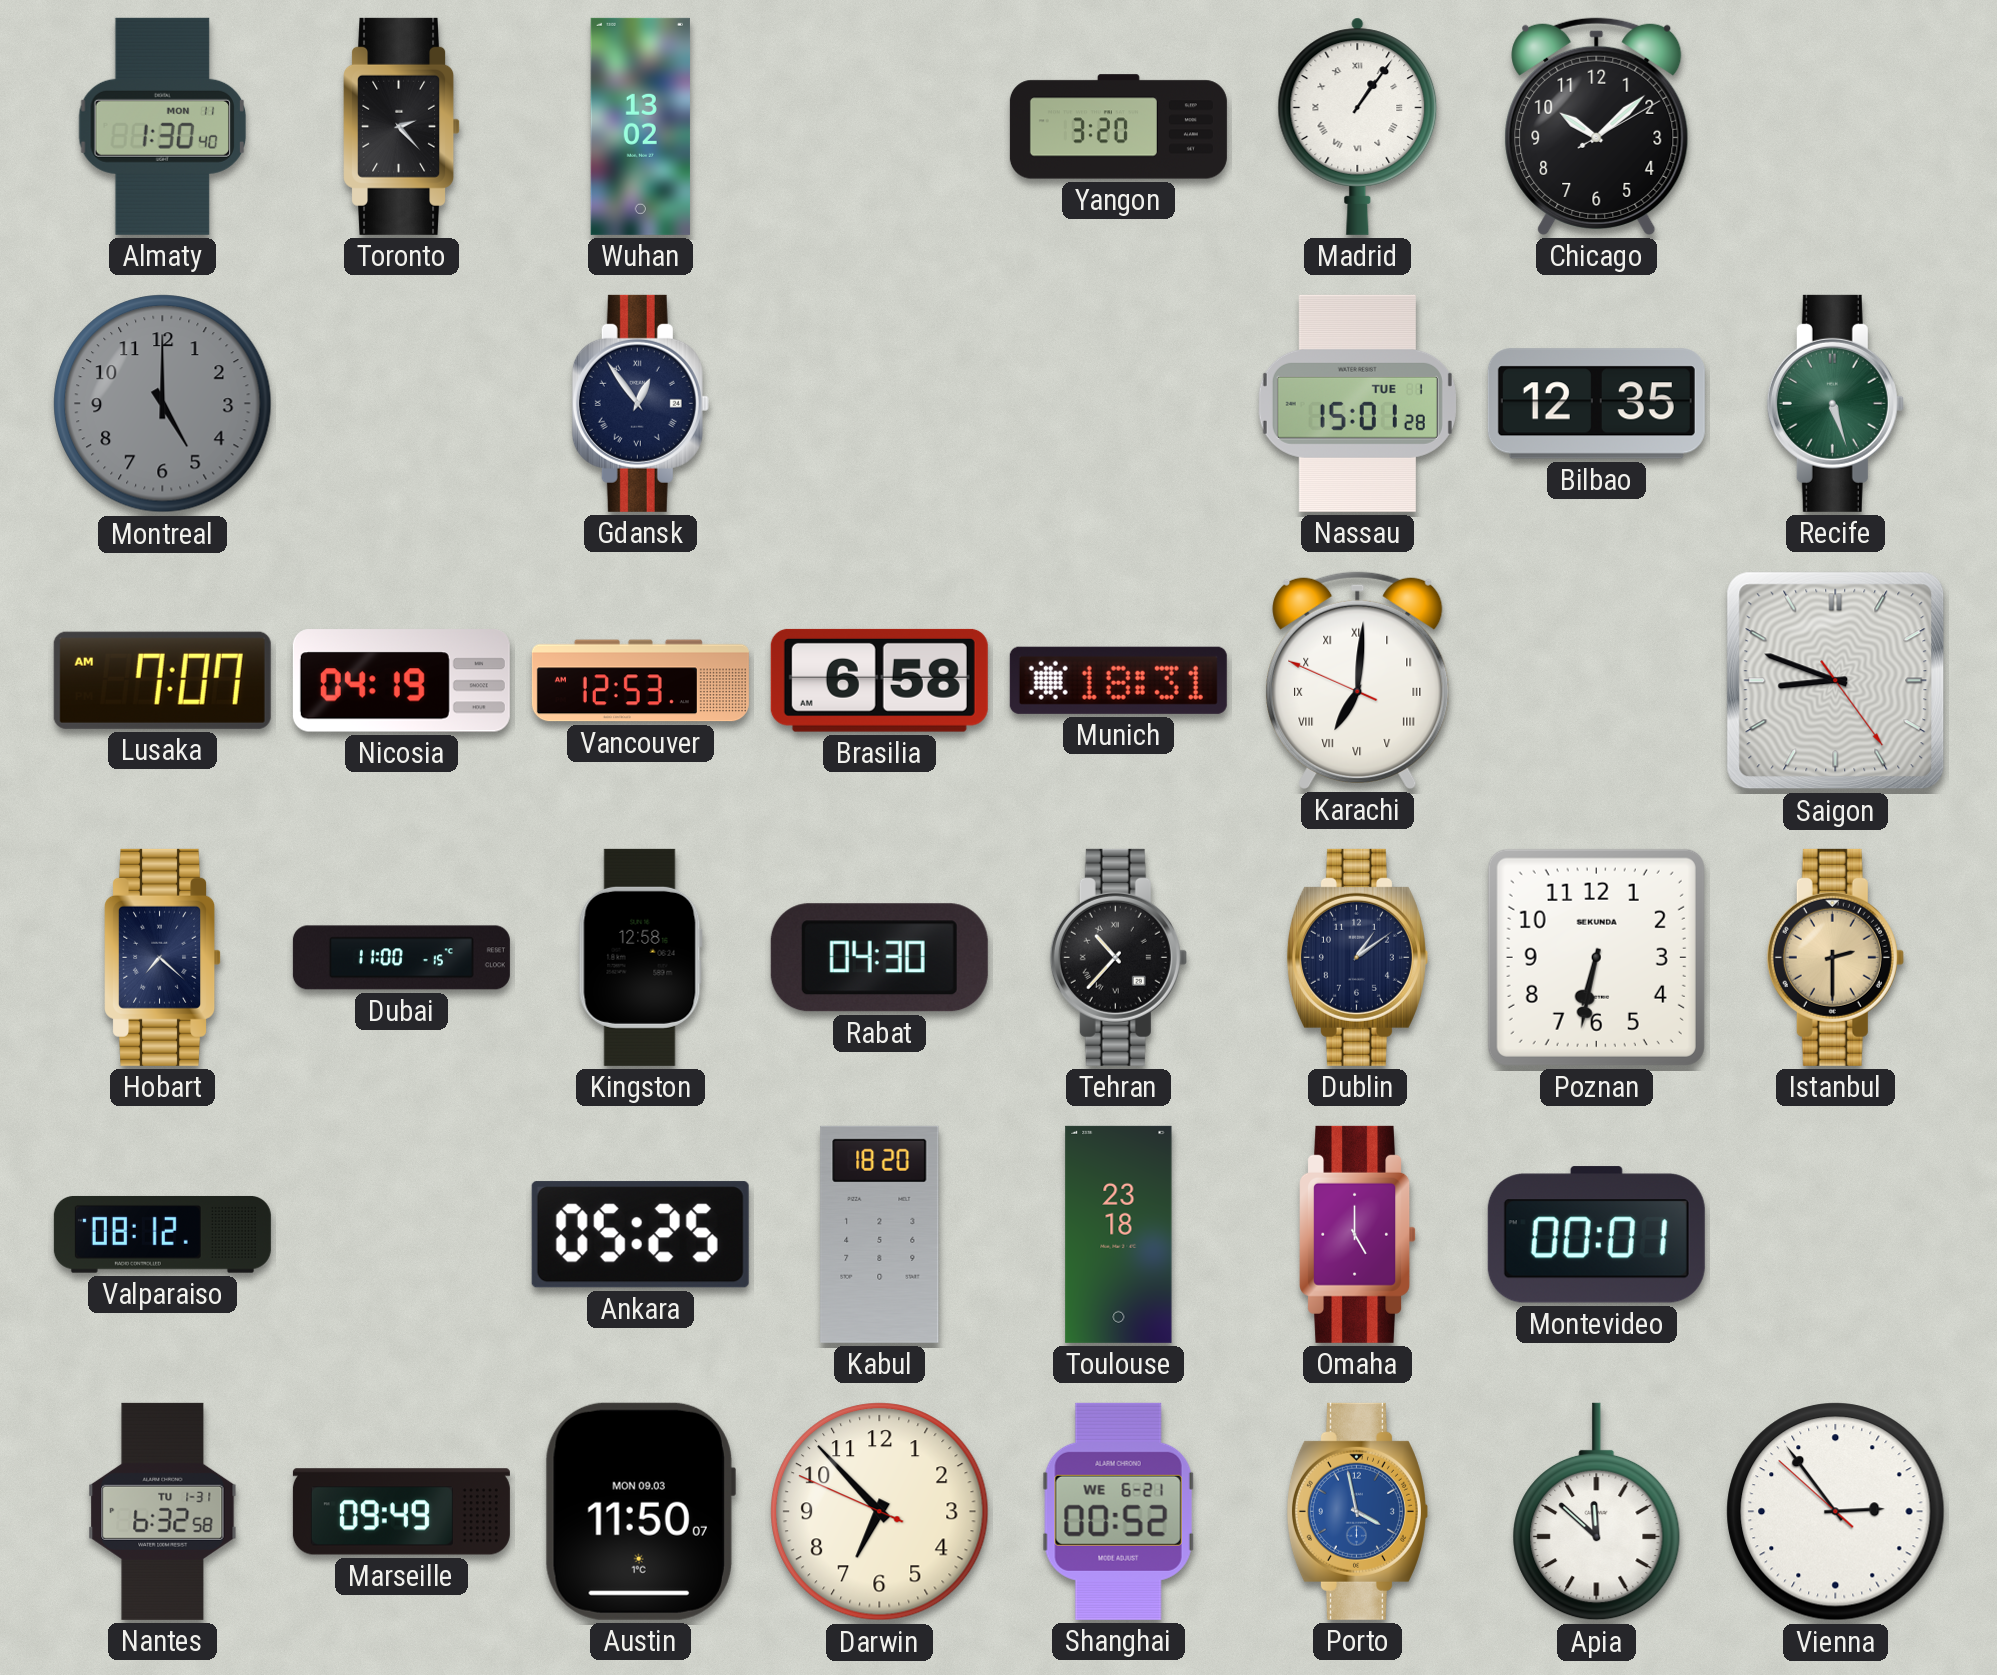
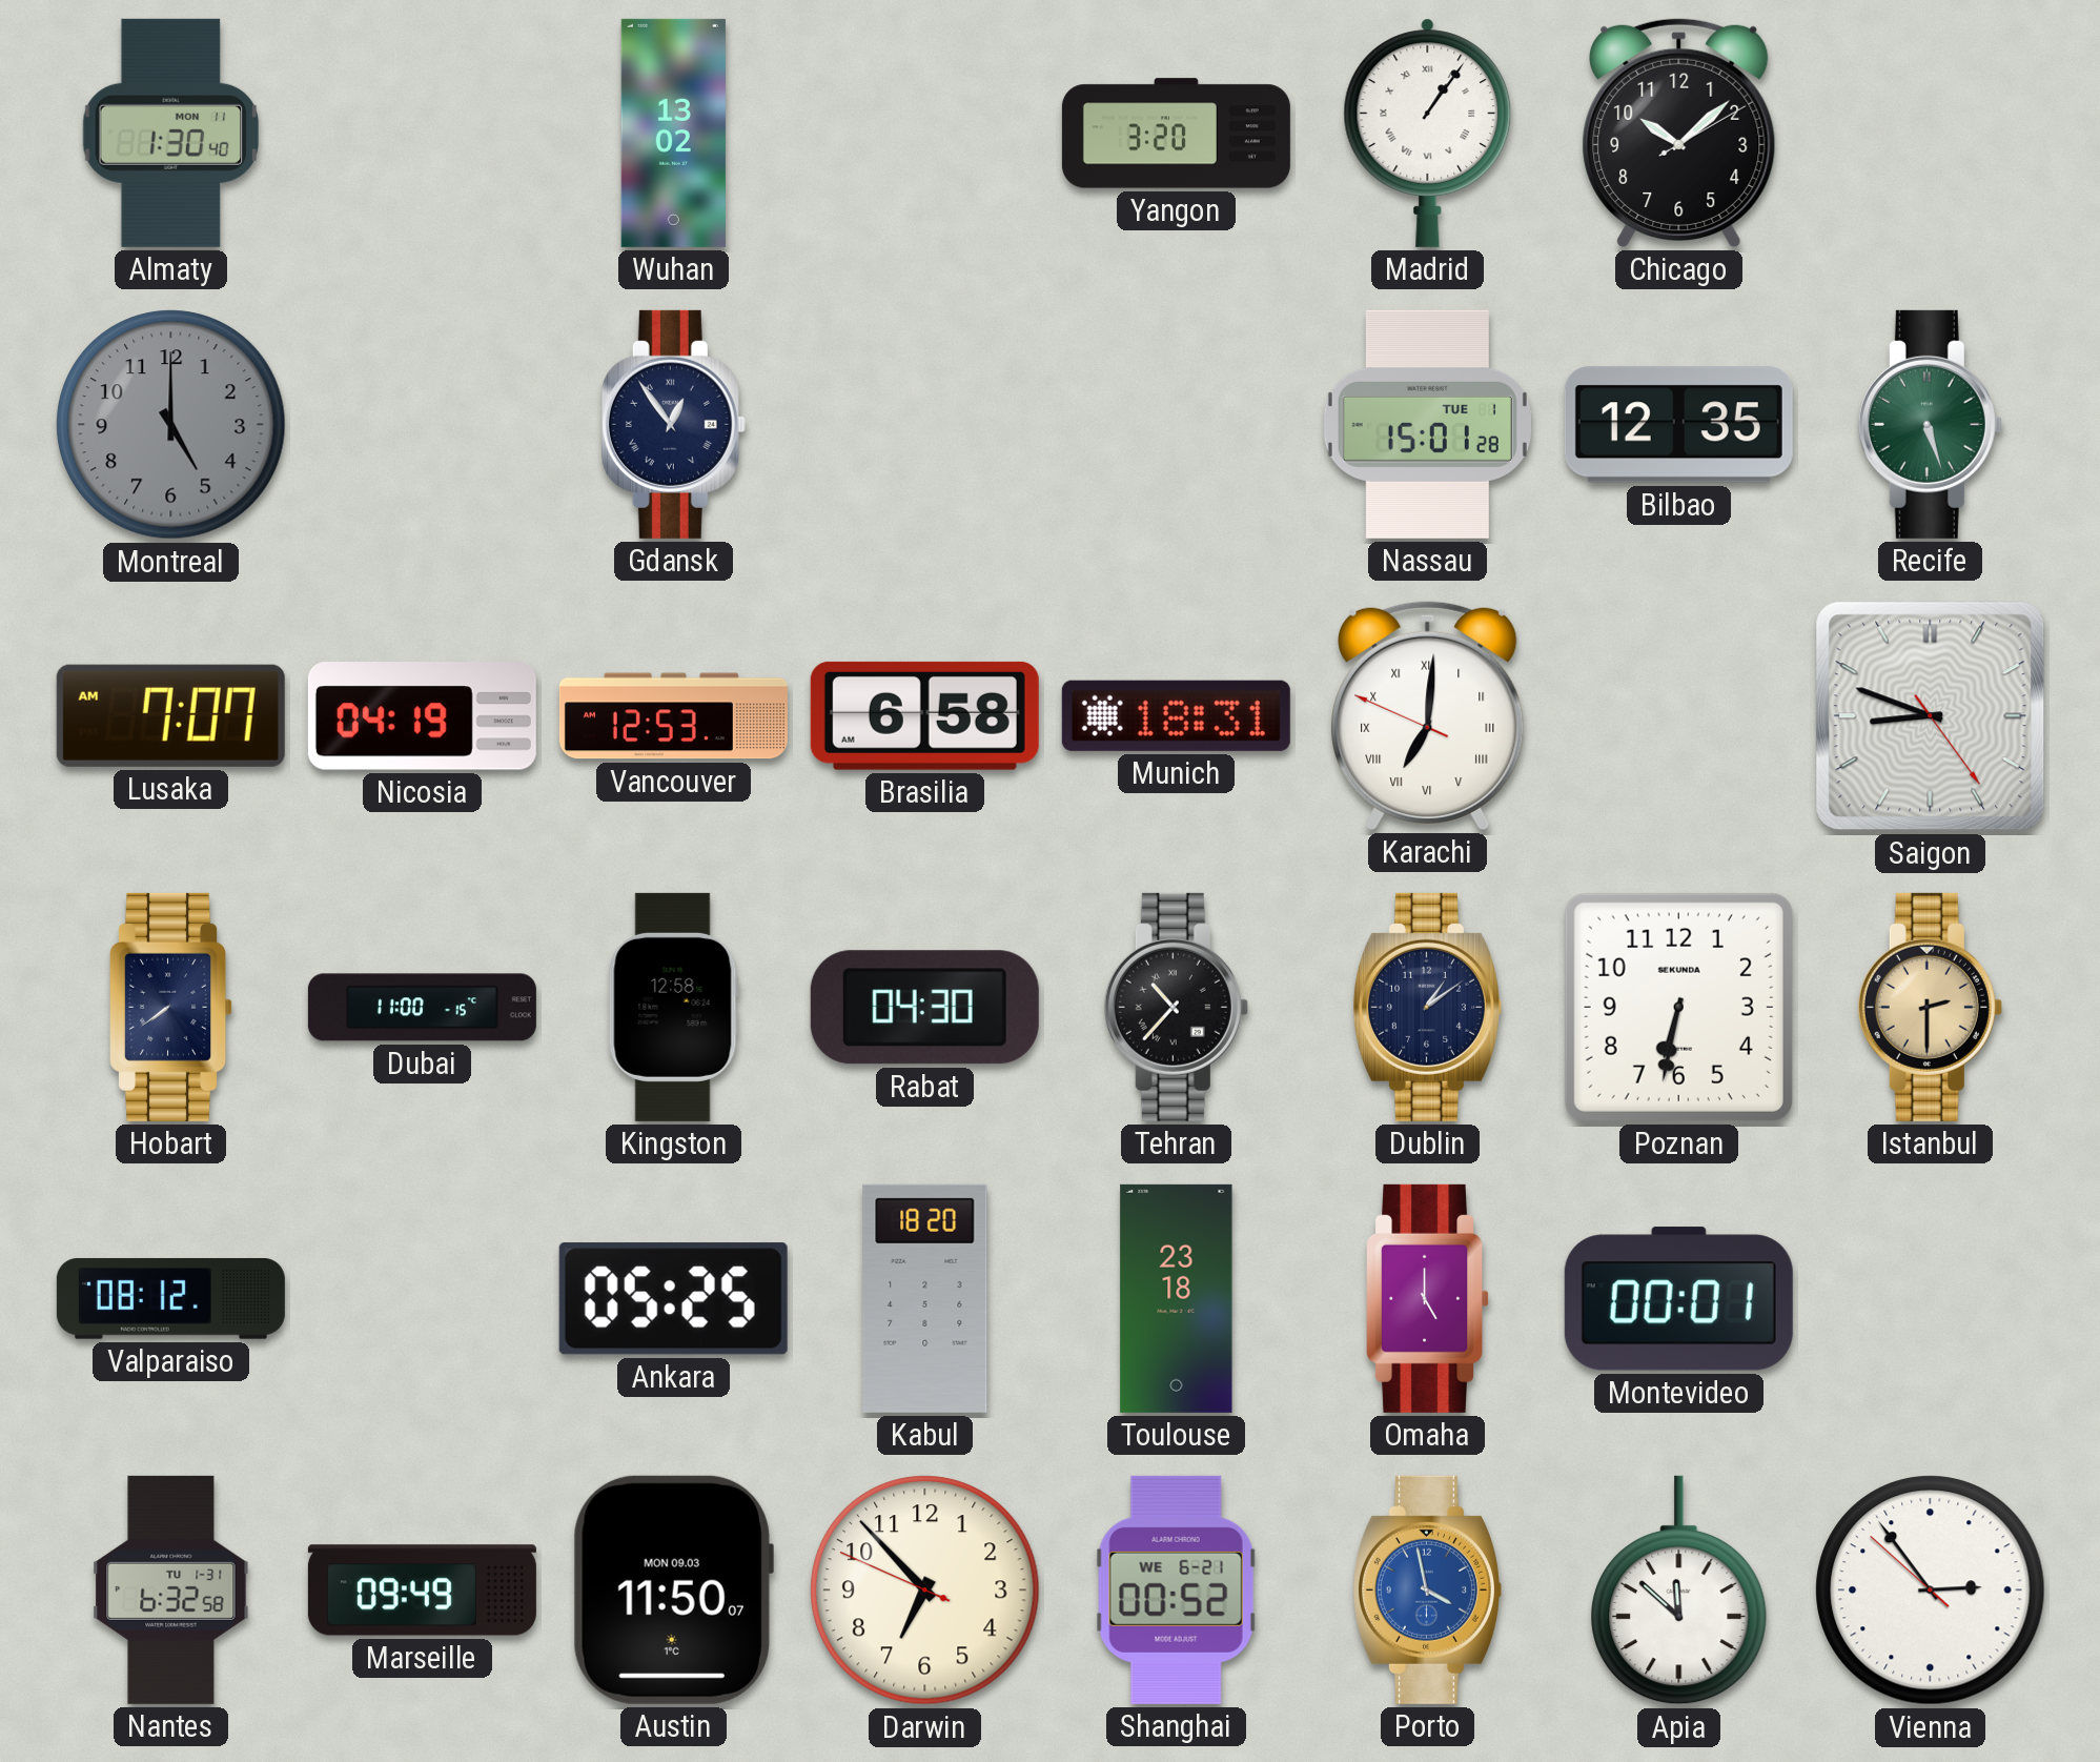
Toronto: 2:23 -> none
Hobart: 7:22 -> 7:39
